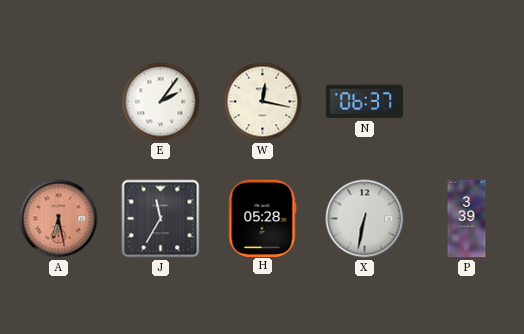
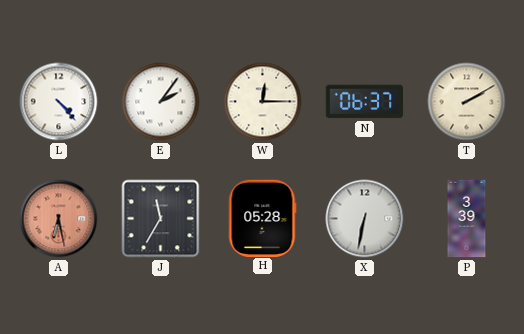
L: none -> 4:23
W: 12:17 -> 12:15
T: none -> 2:10
